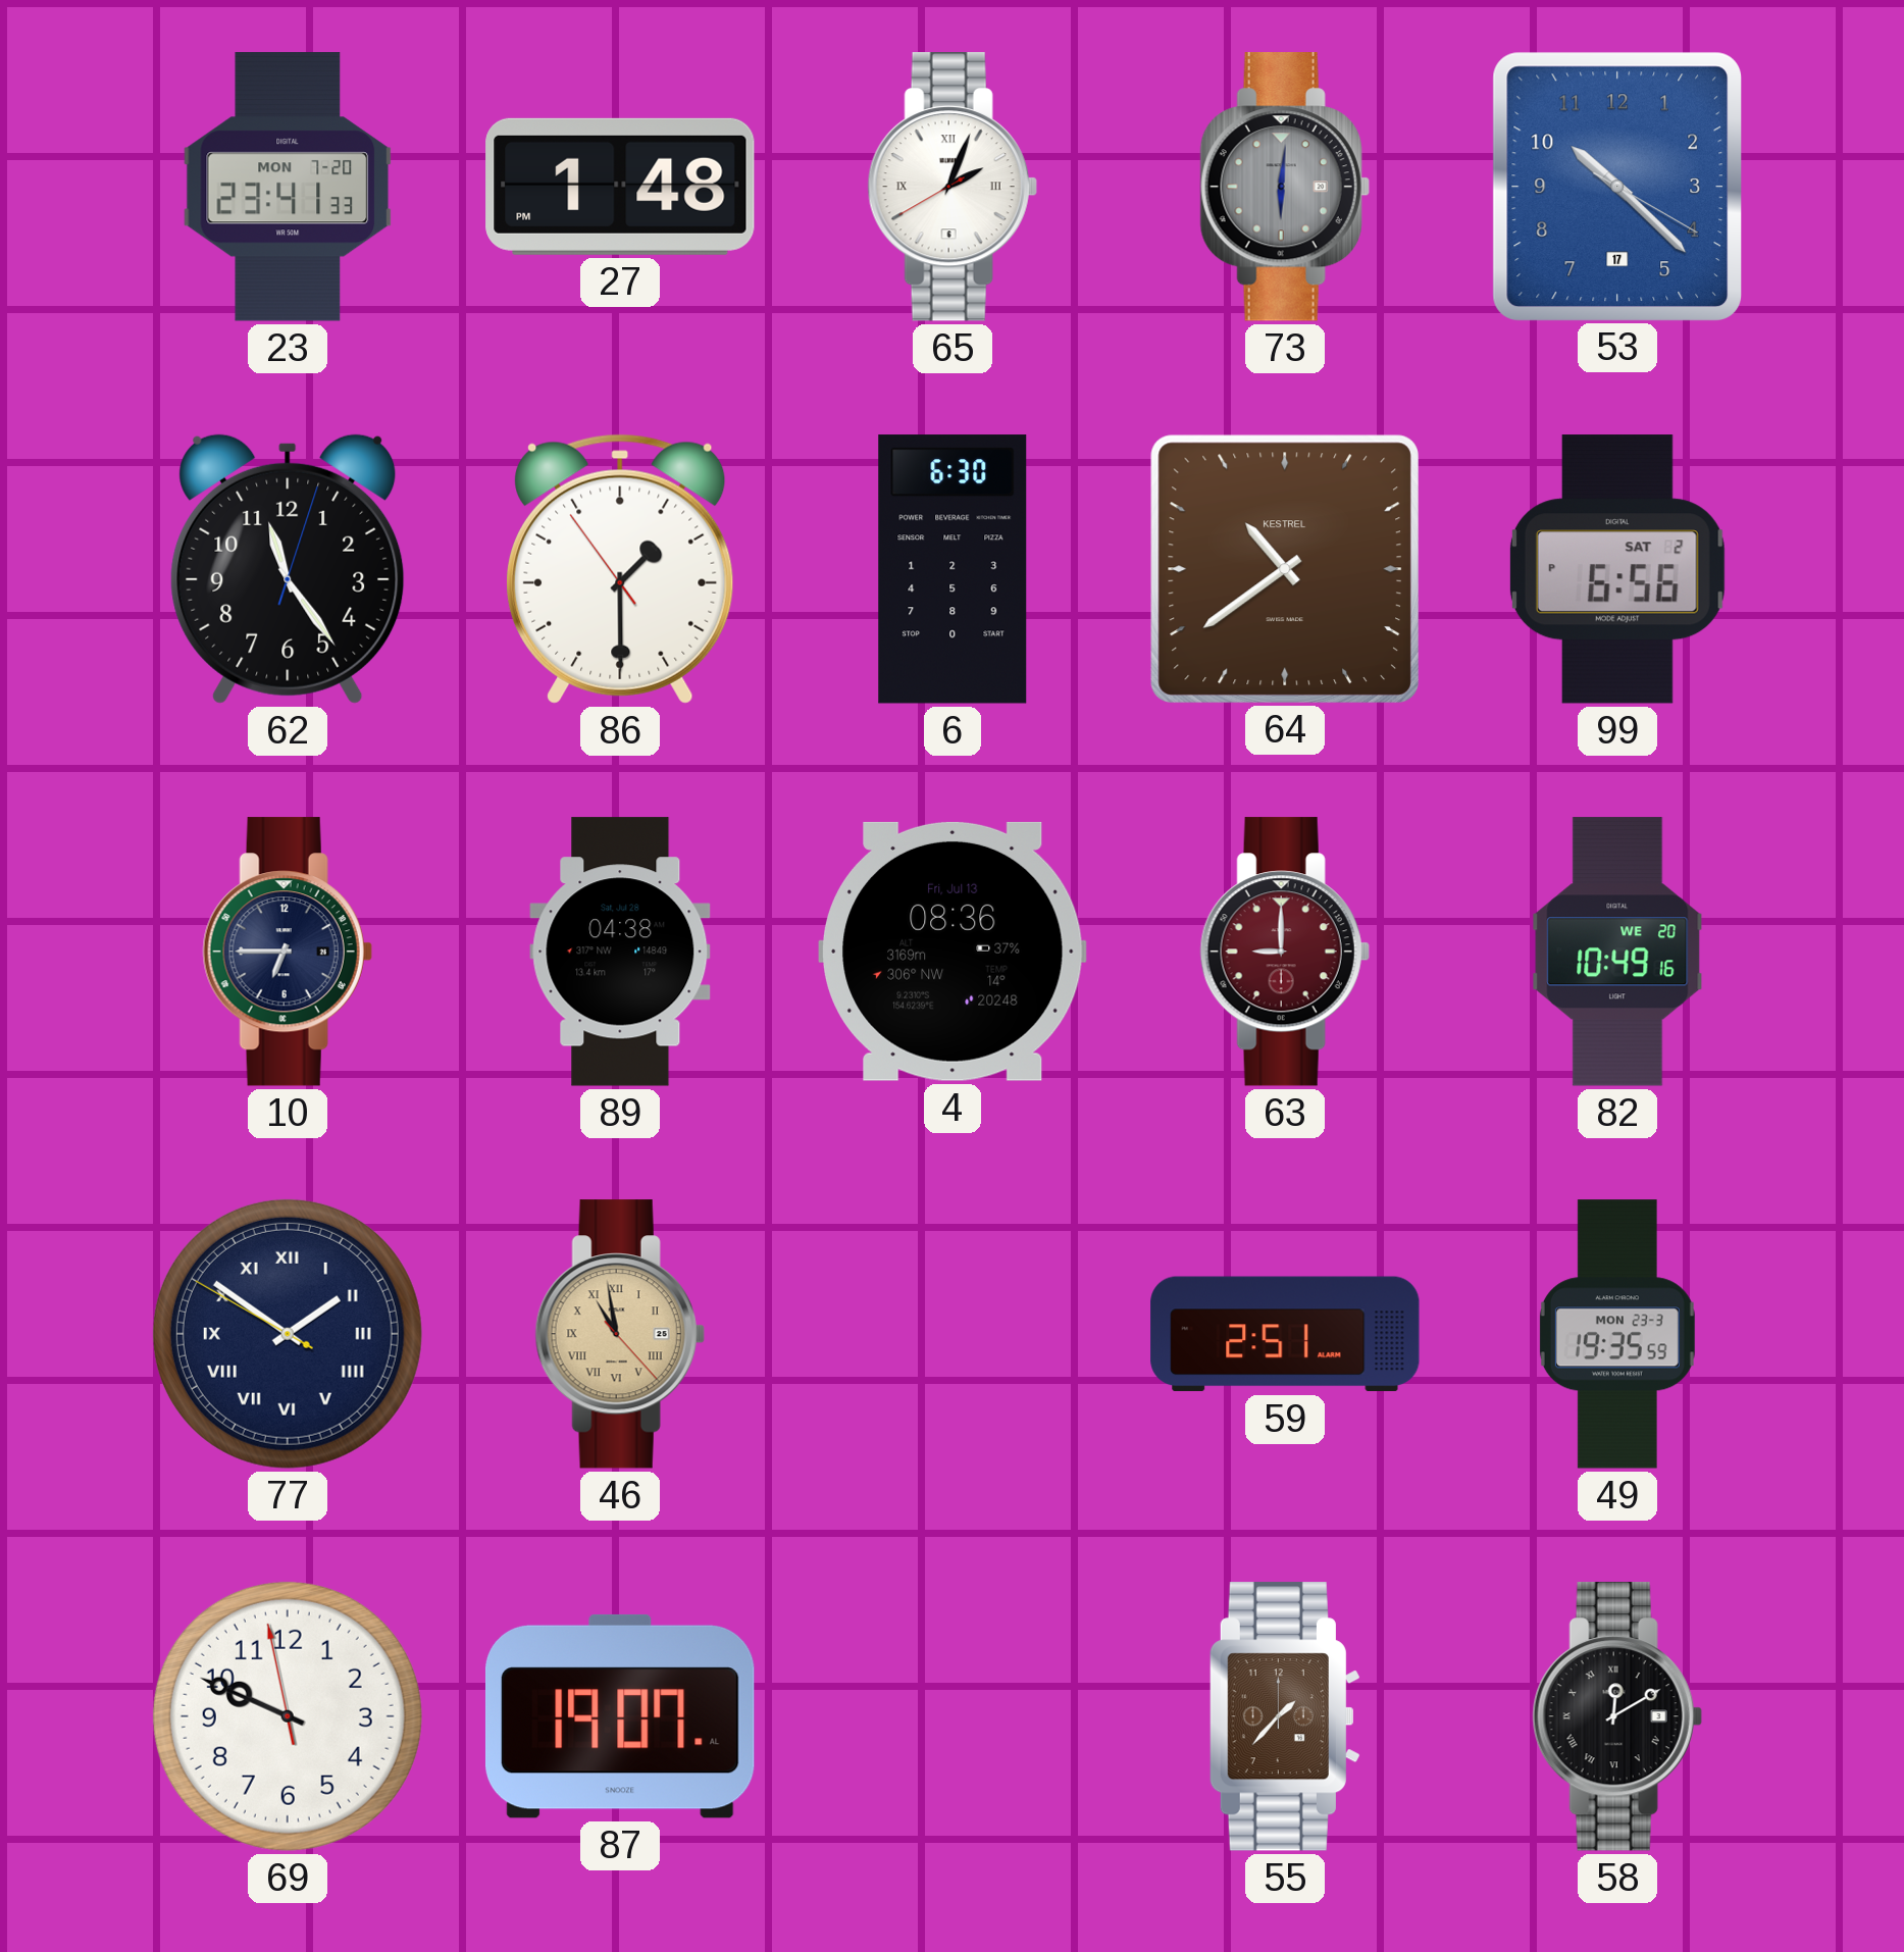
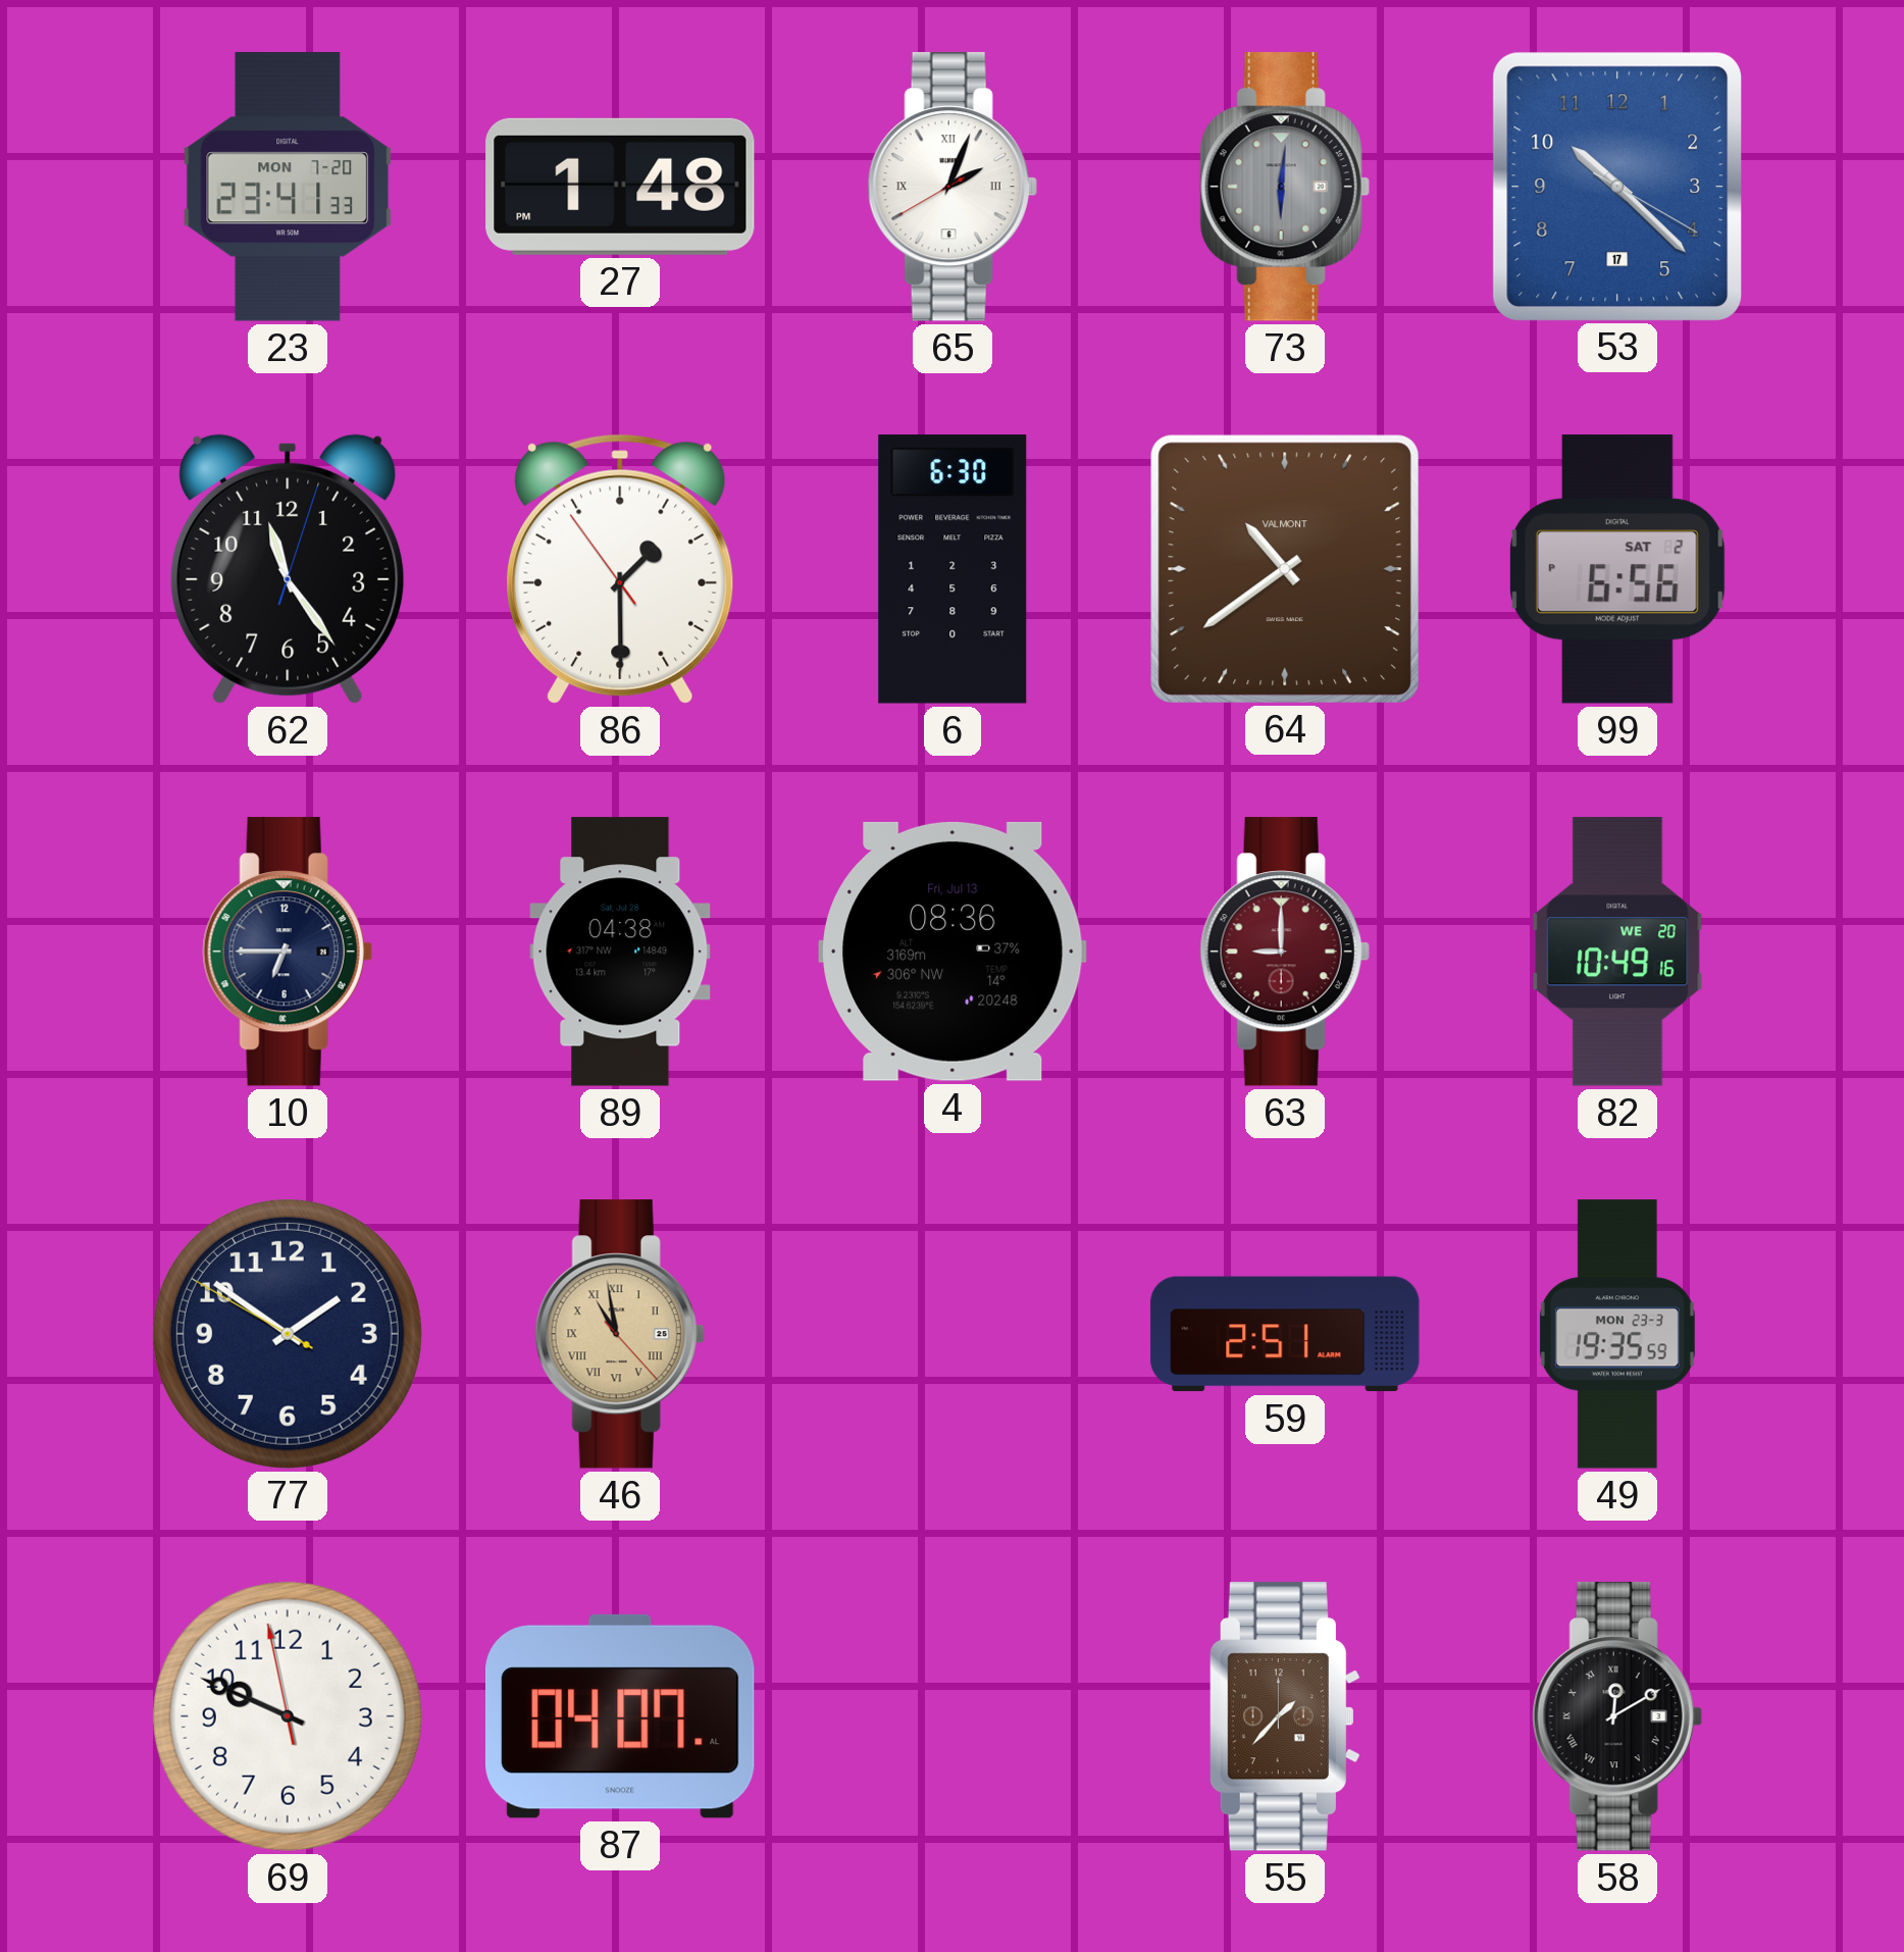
64 brand: KESTREL -> VALMONT
77 numerals: Roman -> Arabic
87: 19:07 -> 04:07
